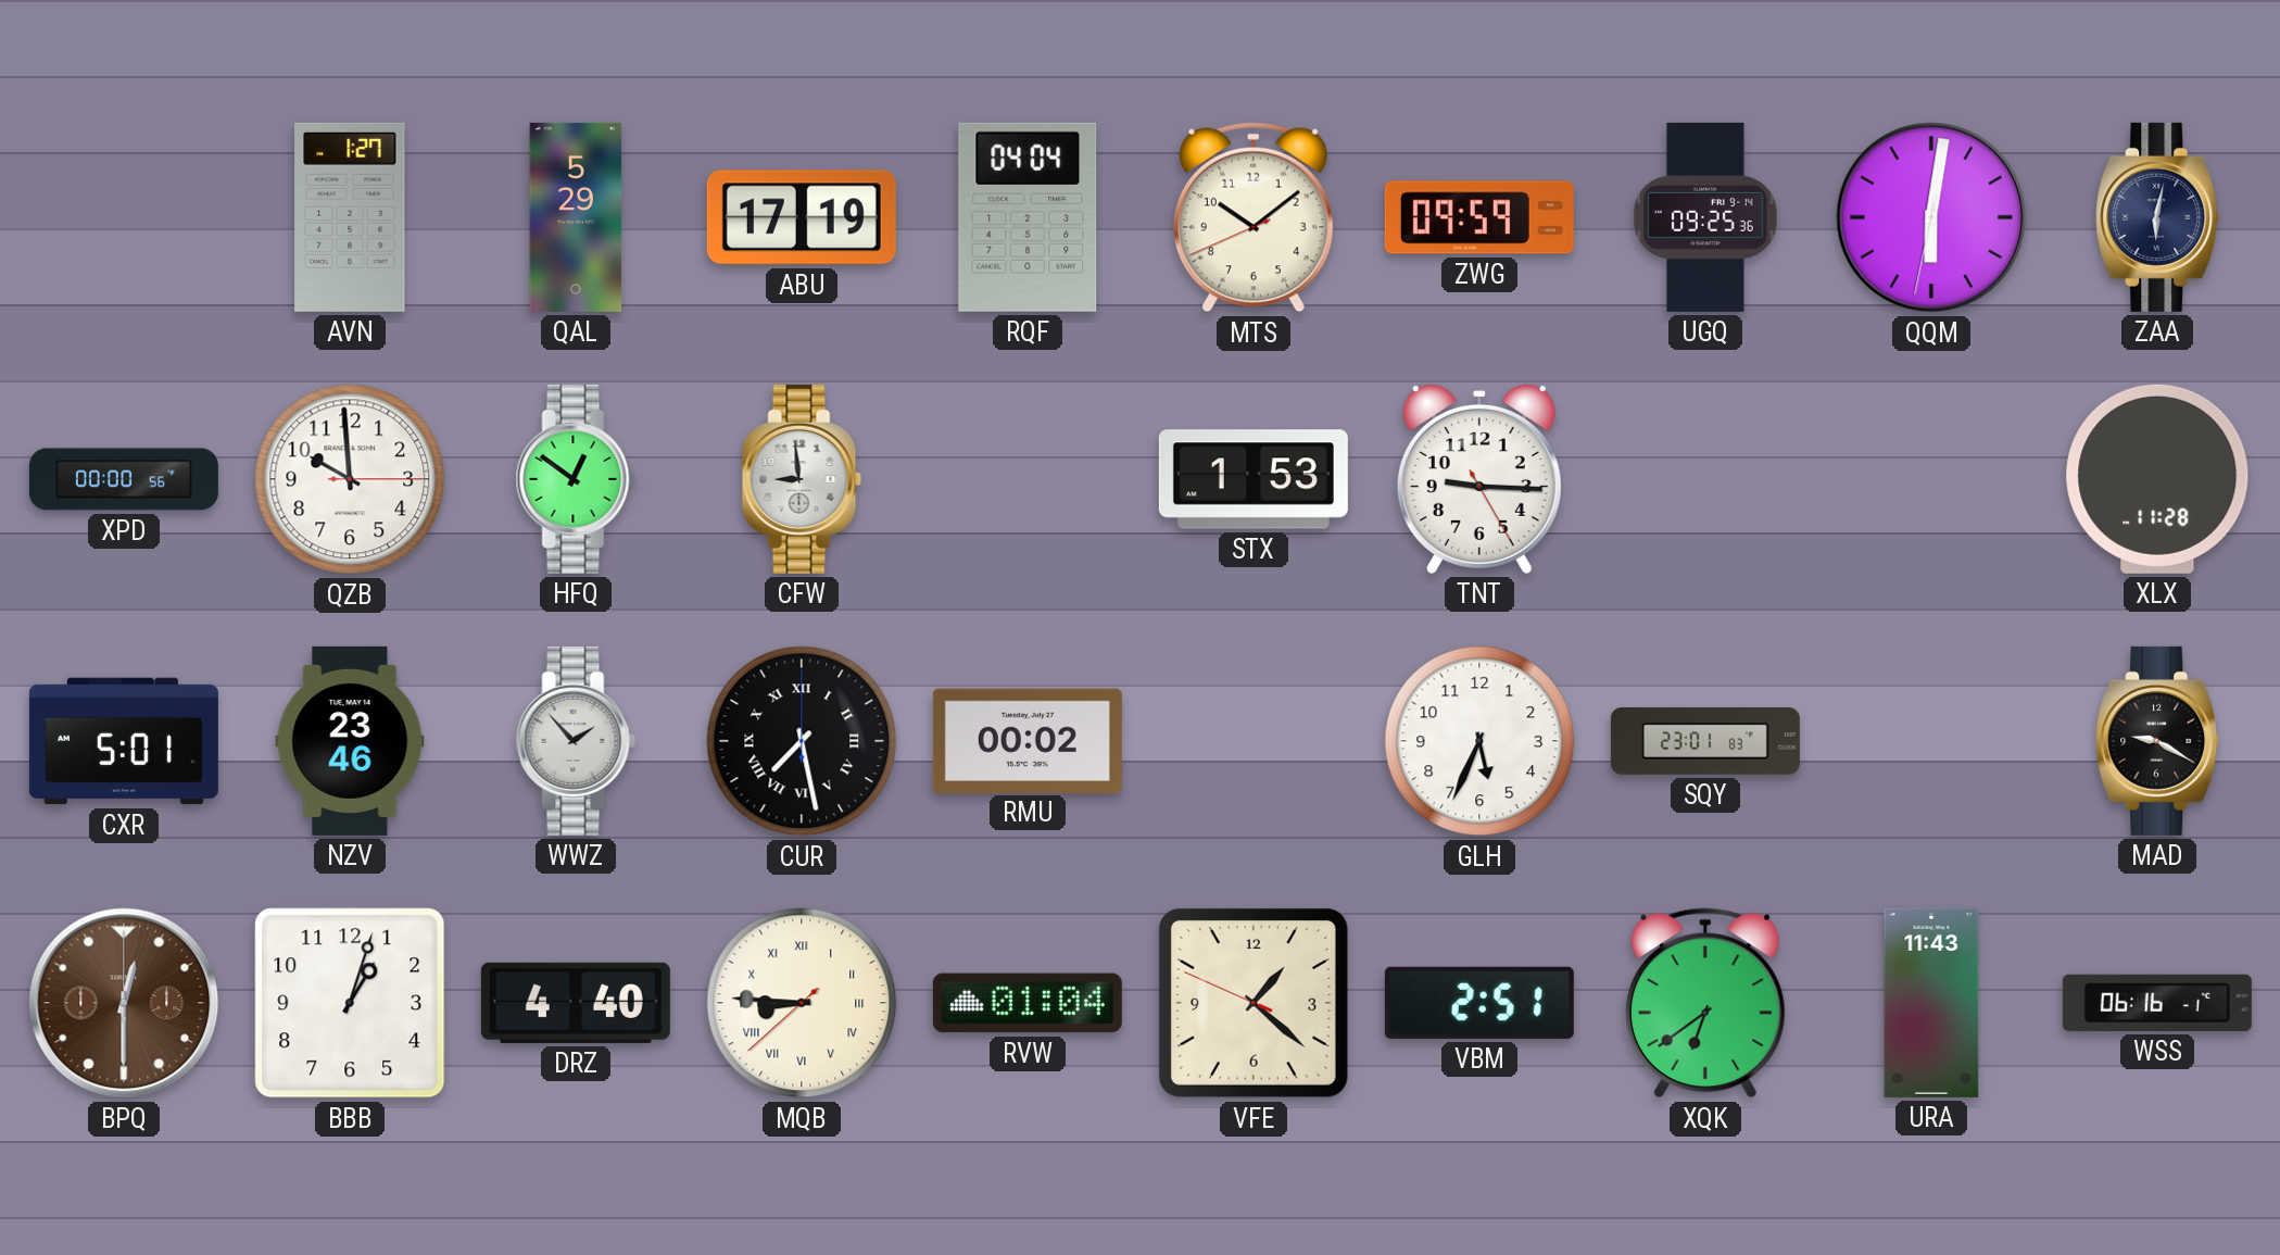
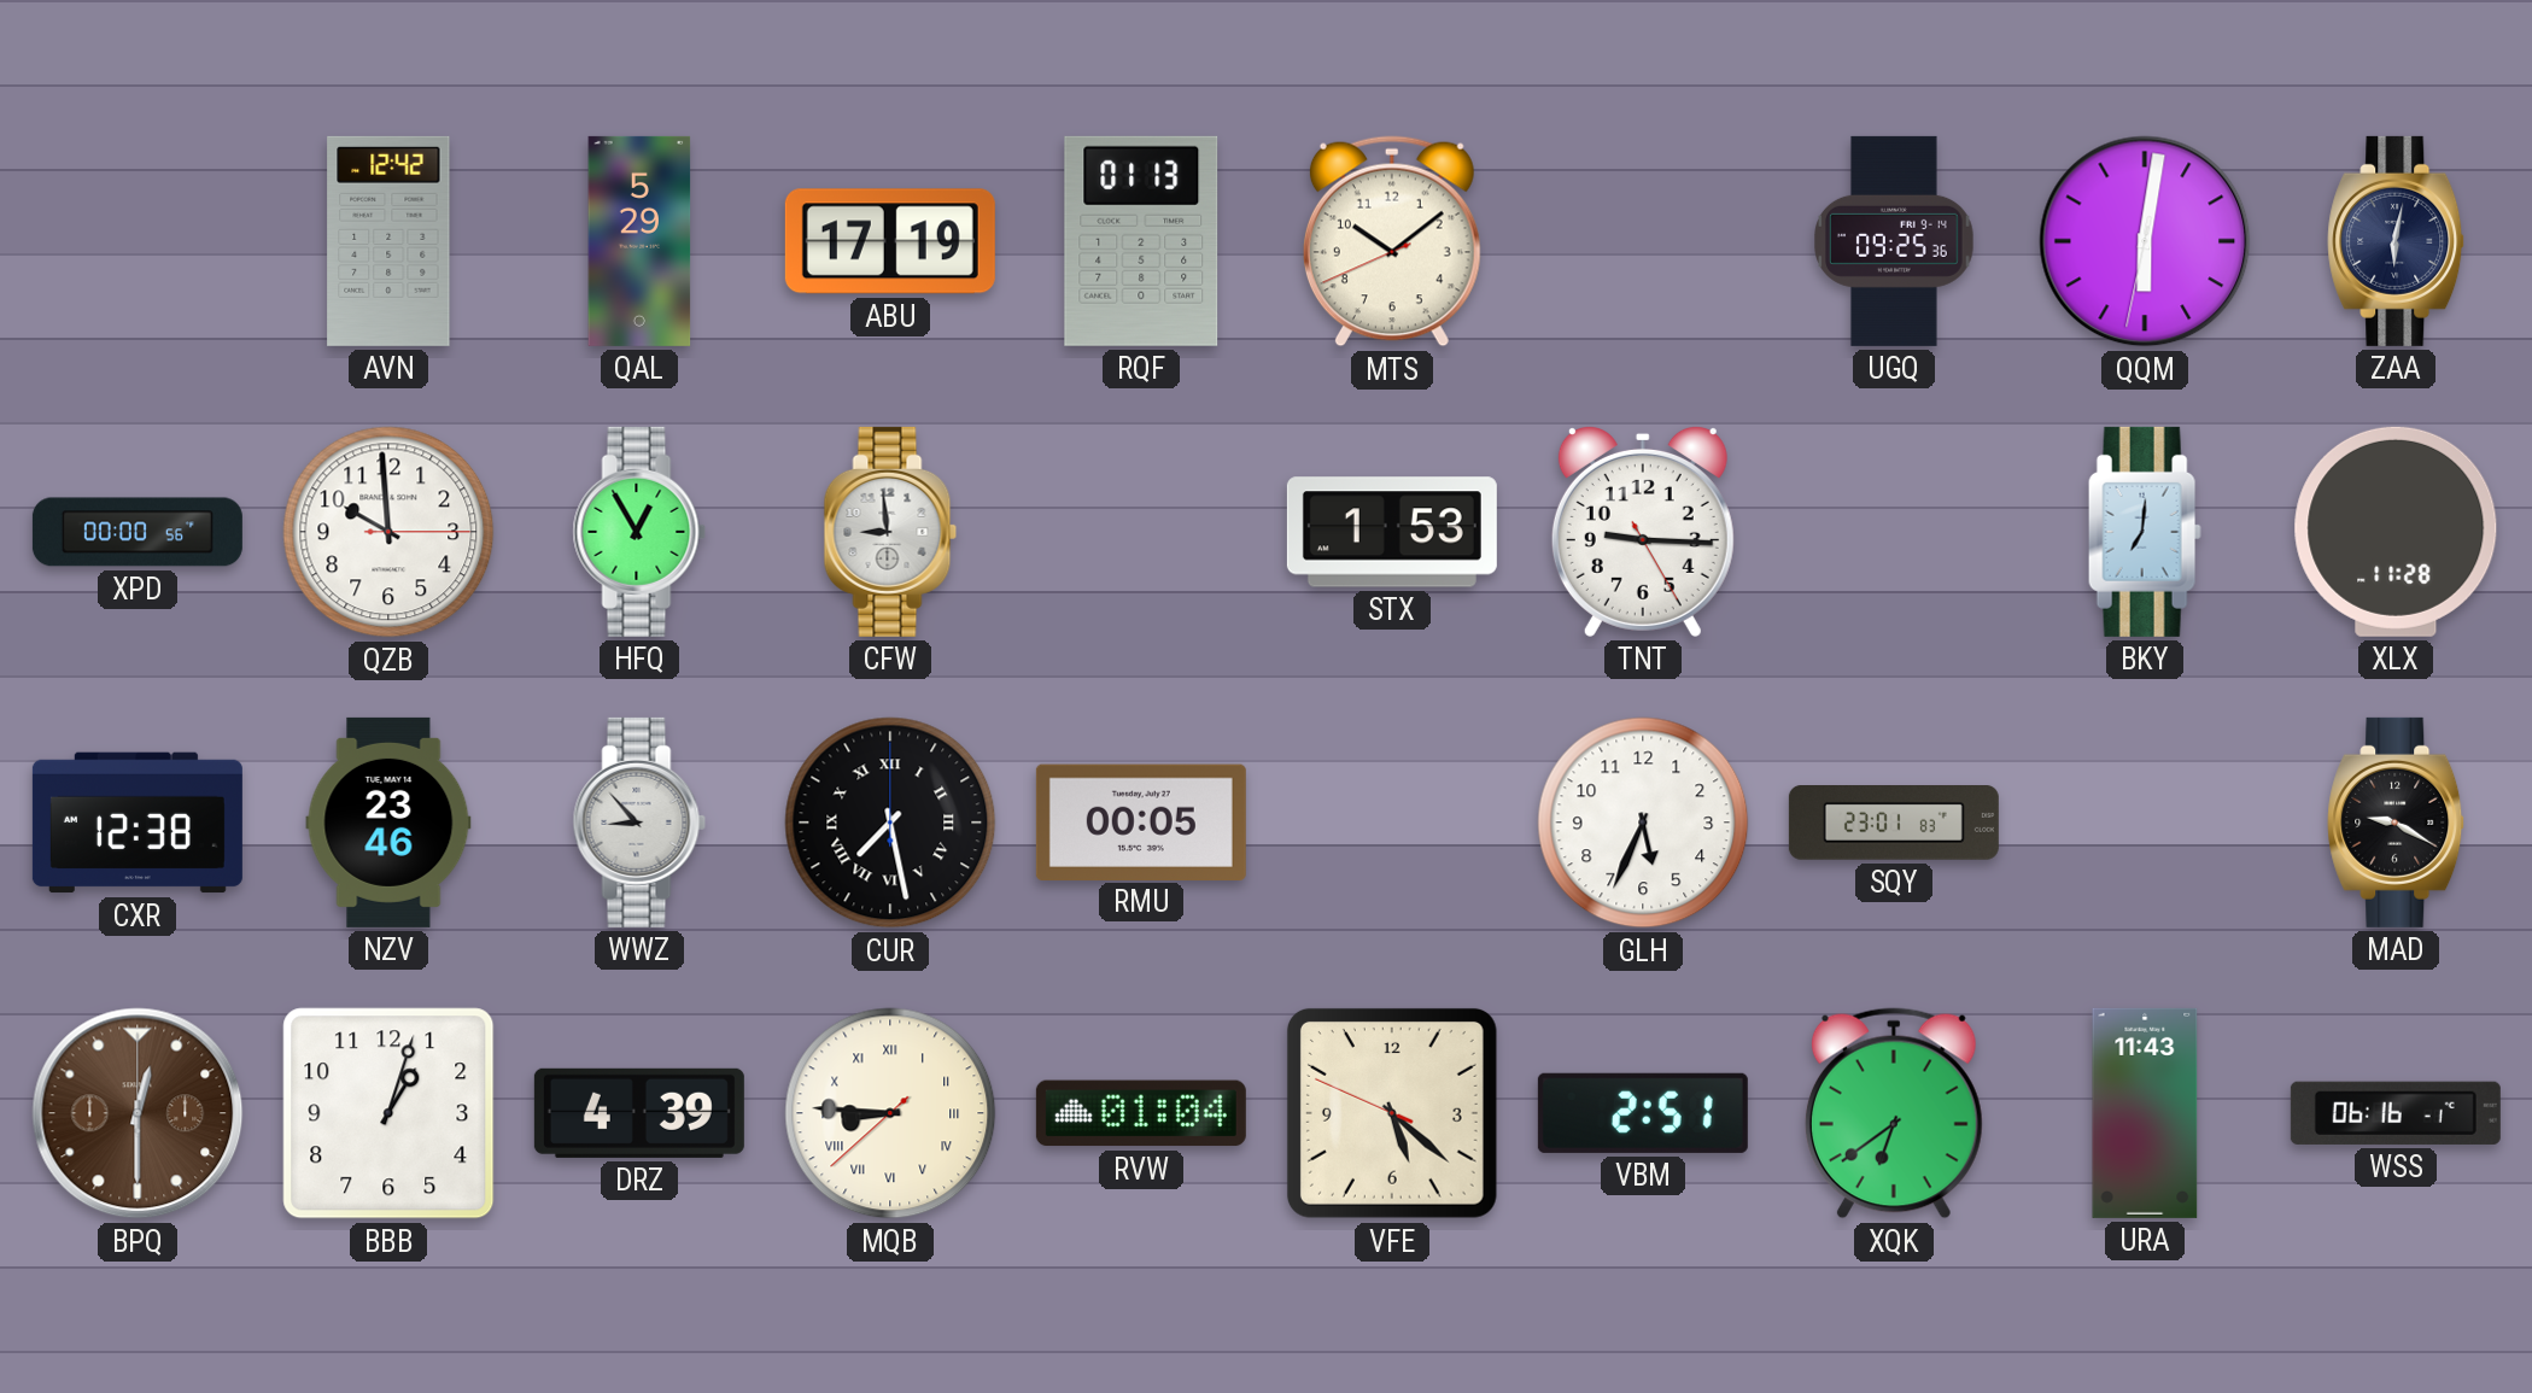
AVN: 1:27 -> 12:42
RQF: 04:04 -> 01:13
ZWG: 09:59 -> none
HFQ: 12:51 -> 12:55
BKY: none -> 7:01
CXR: 5:01 -> 12:38
WWZ: 1:53 -> 8:53
RMU: 00:02 -> 00:05
DRZ: 4:40 -> 4:39
VFE: 1:21 -> 5:21
